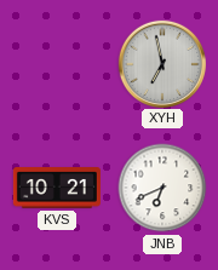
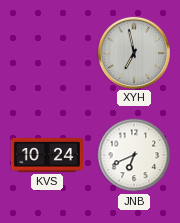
KVS: 10:21 -> 10:24
